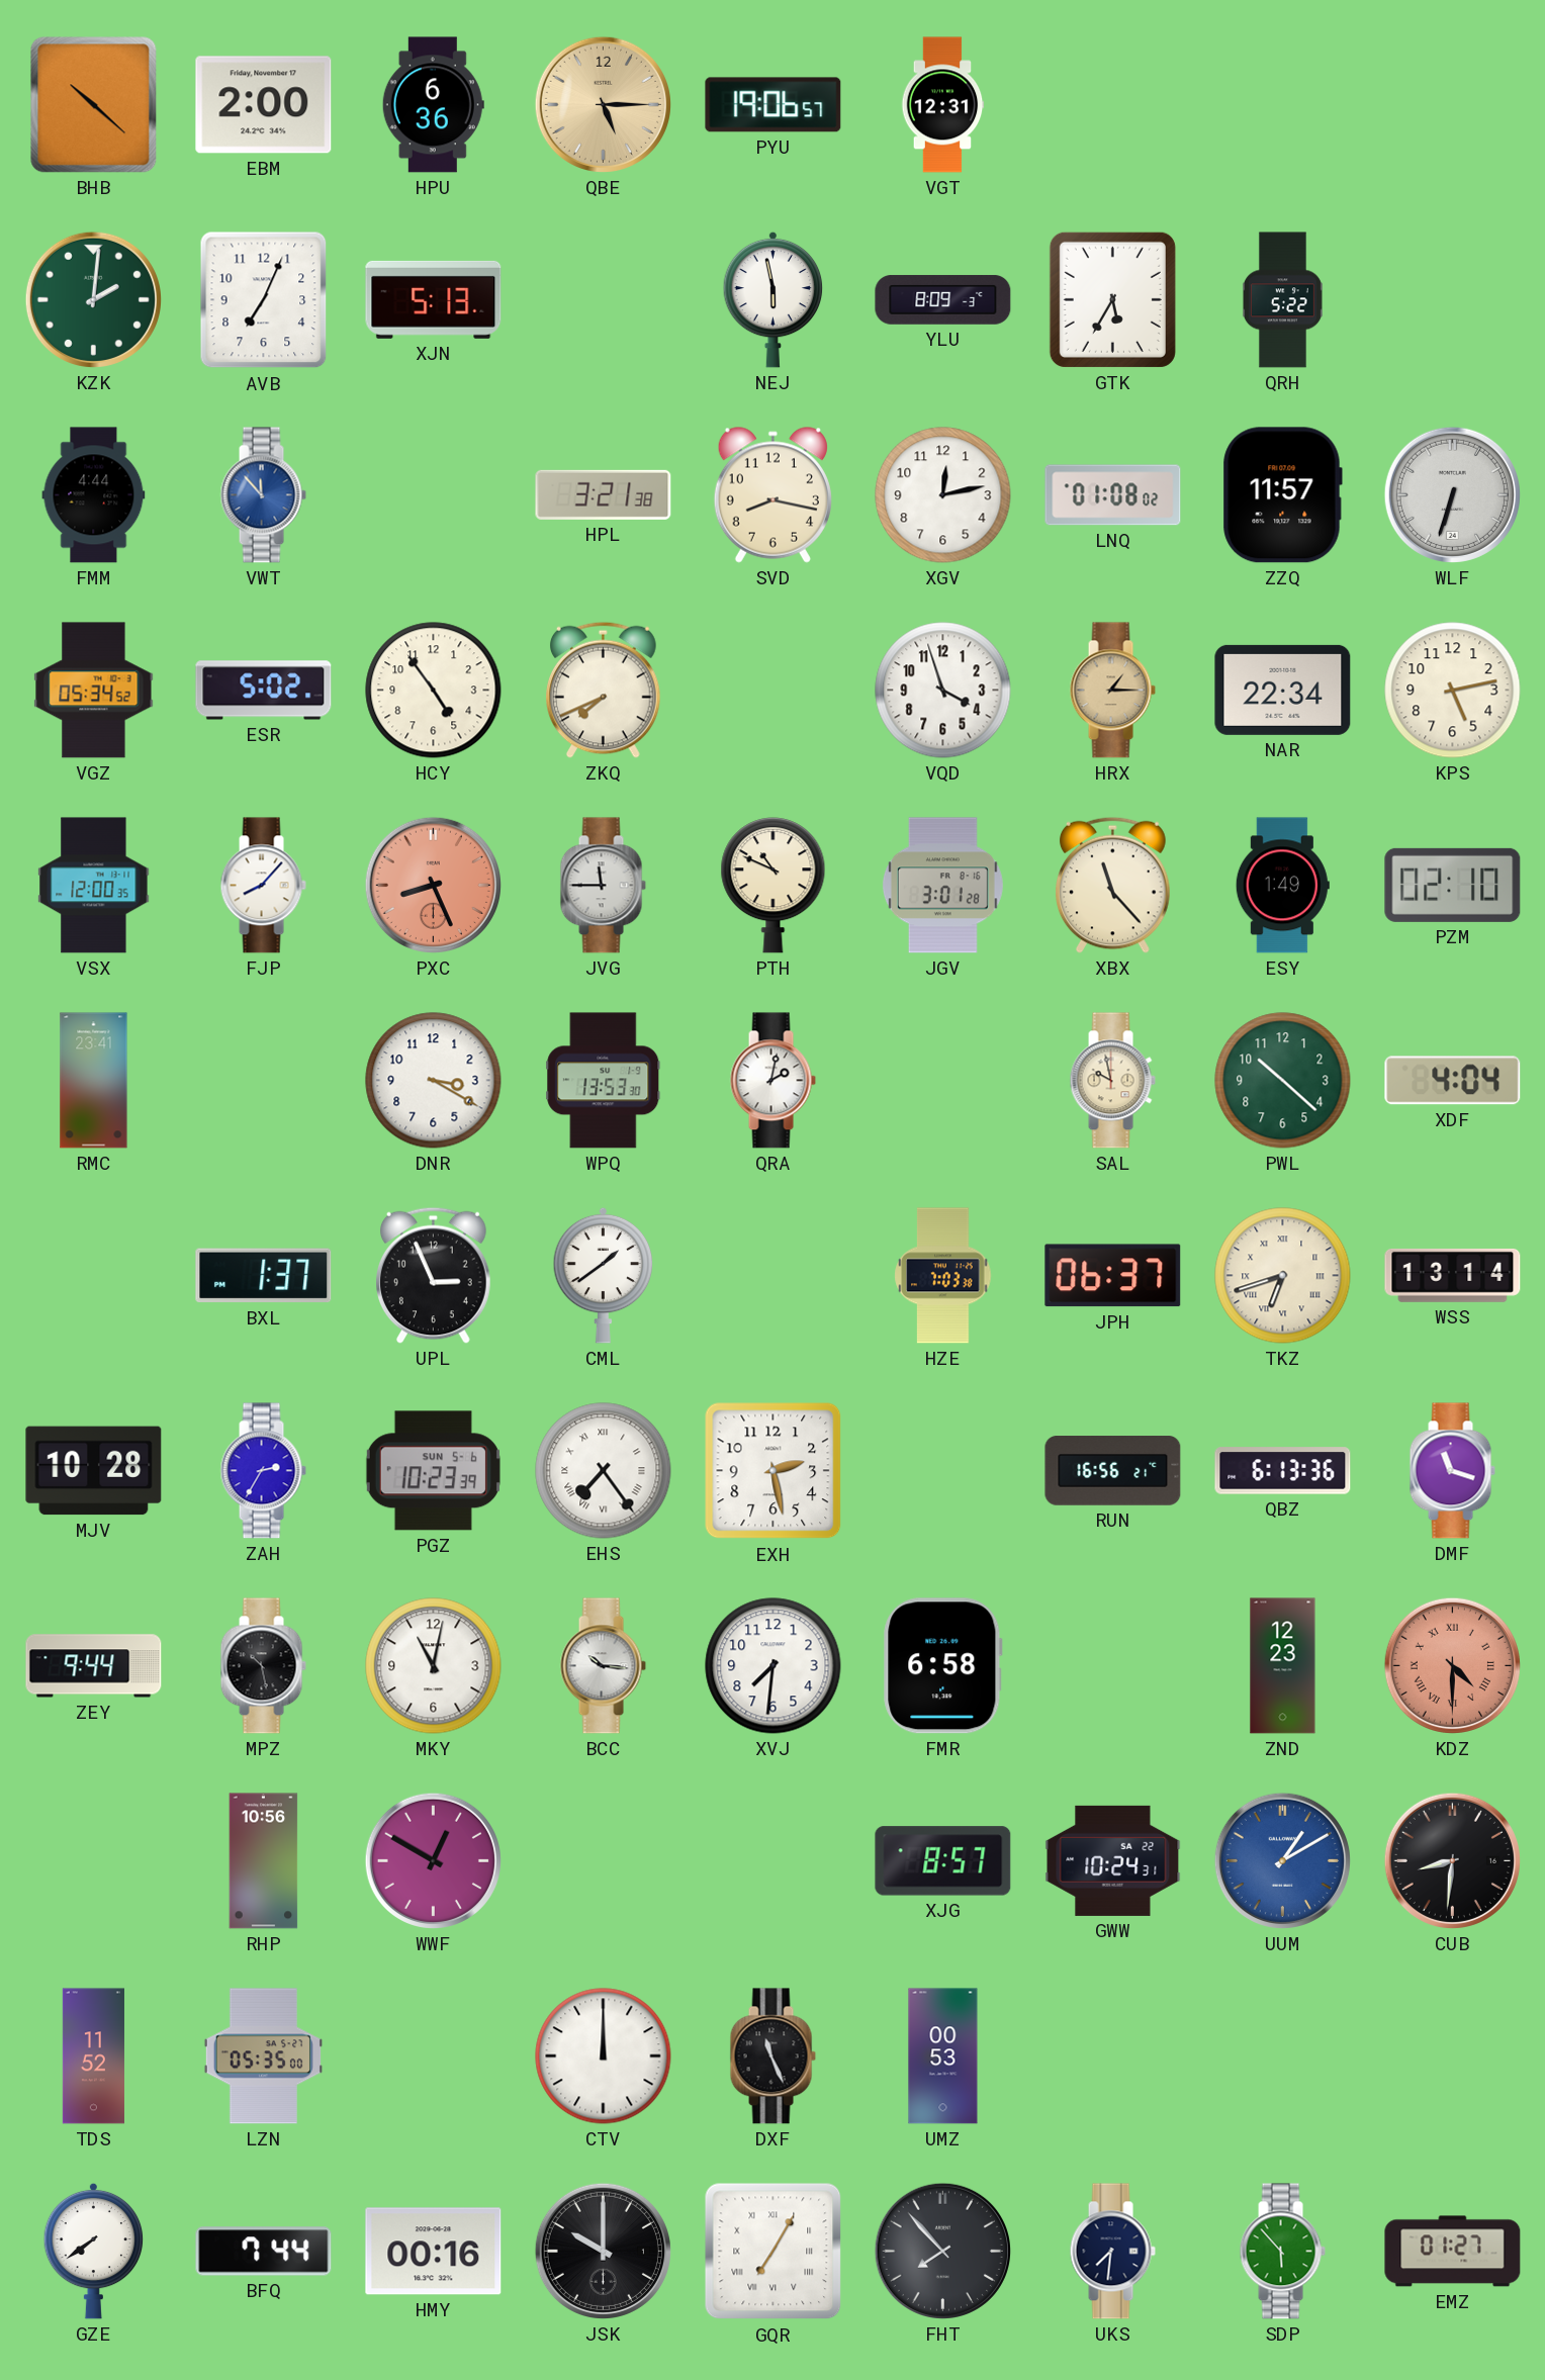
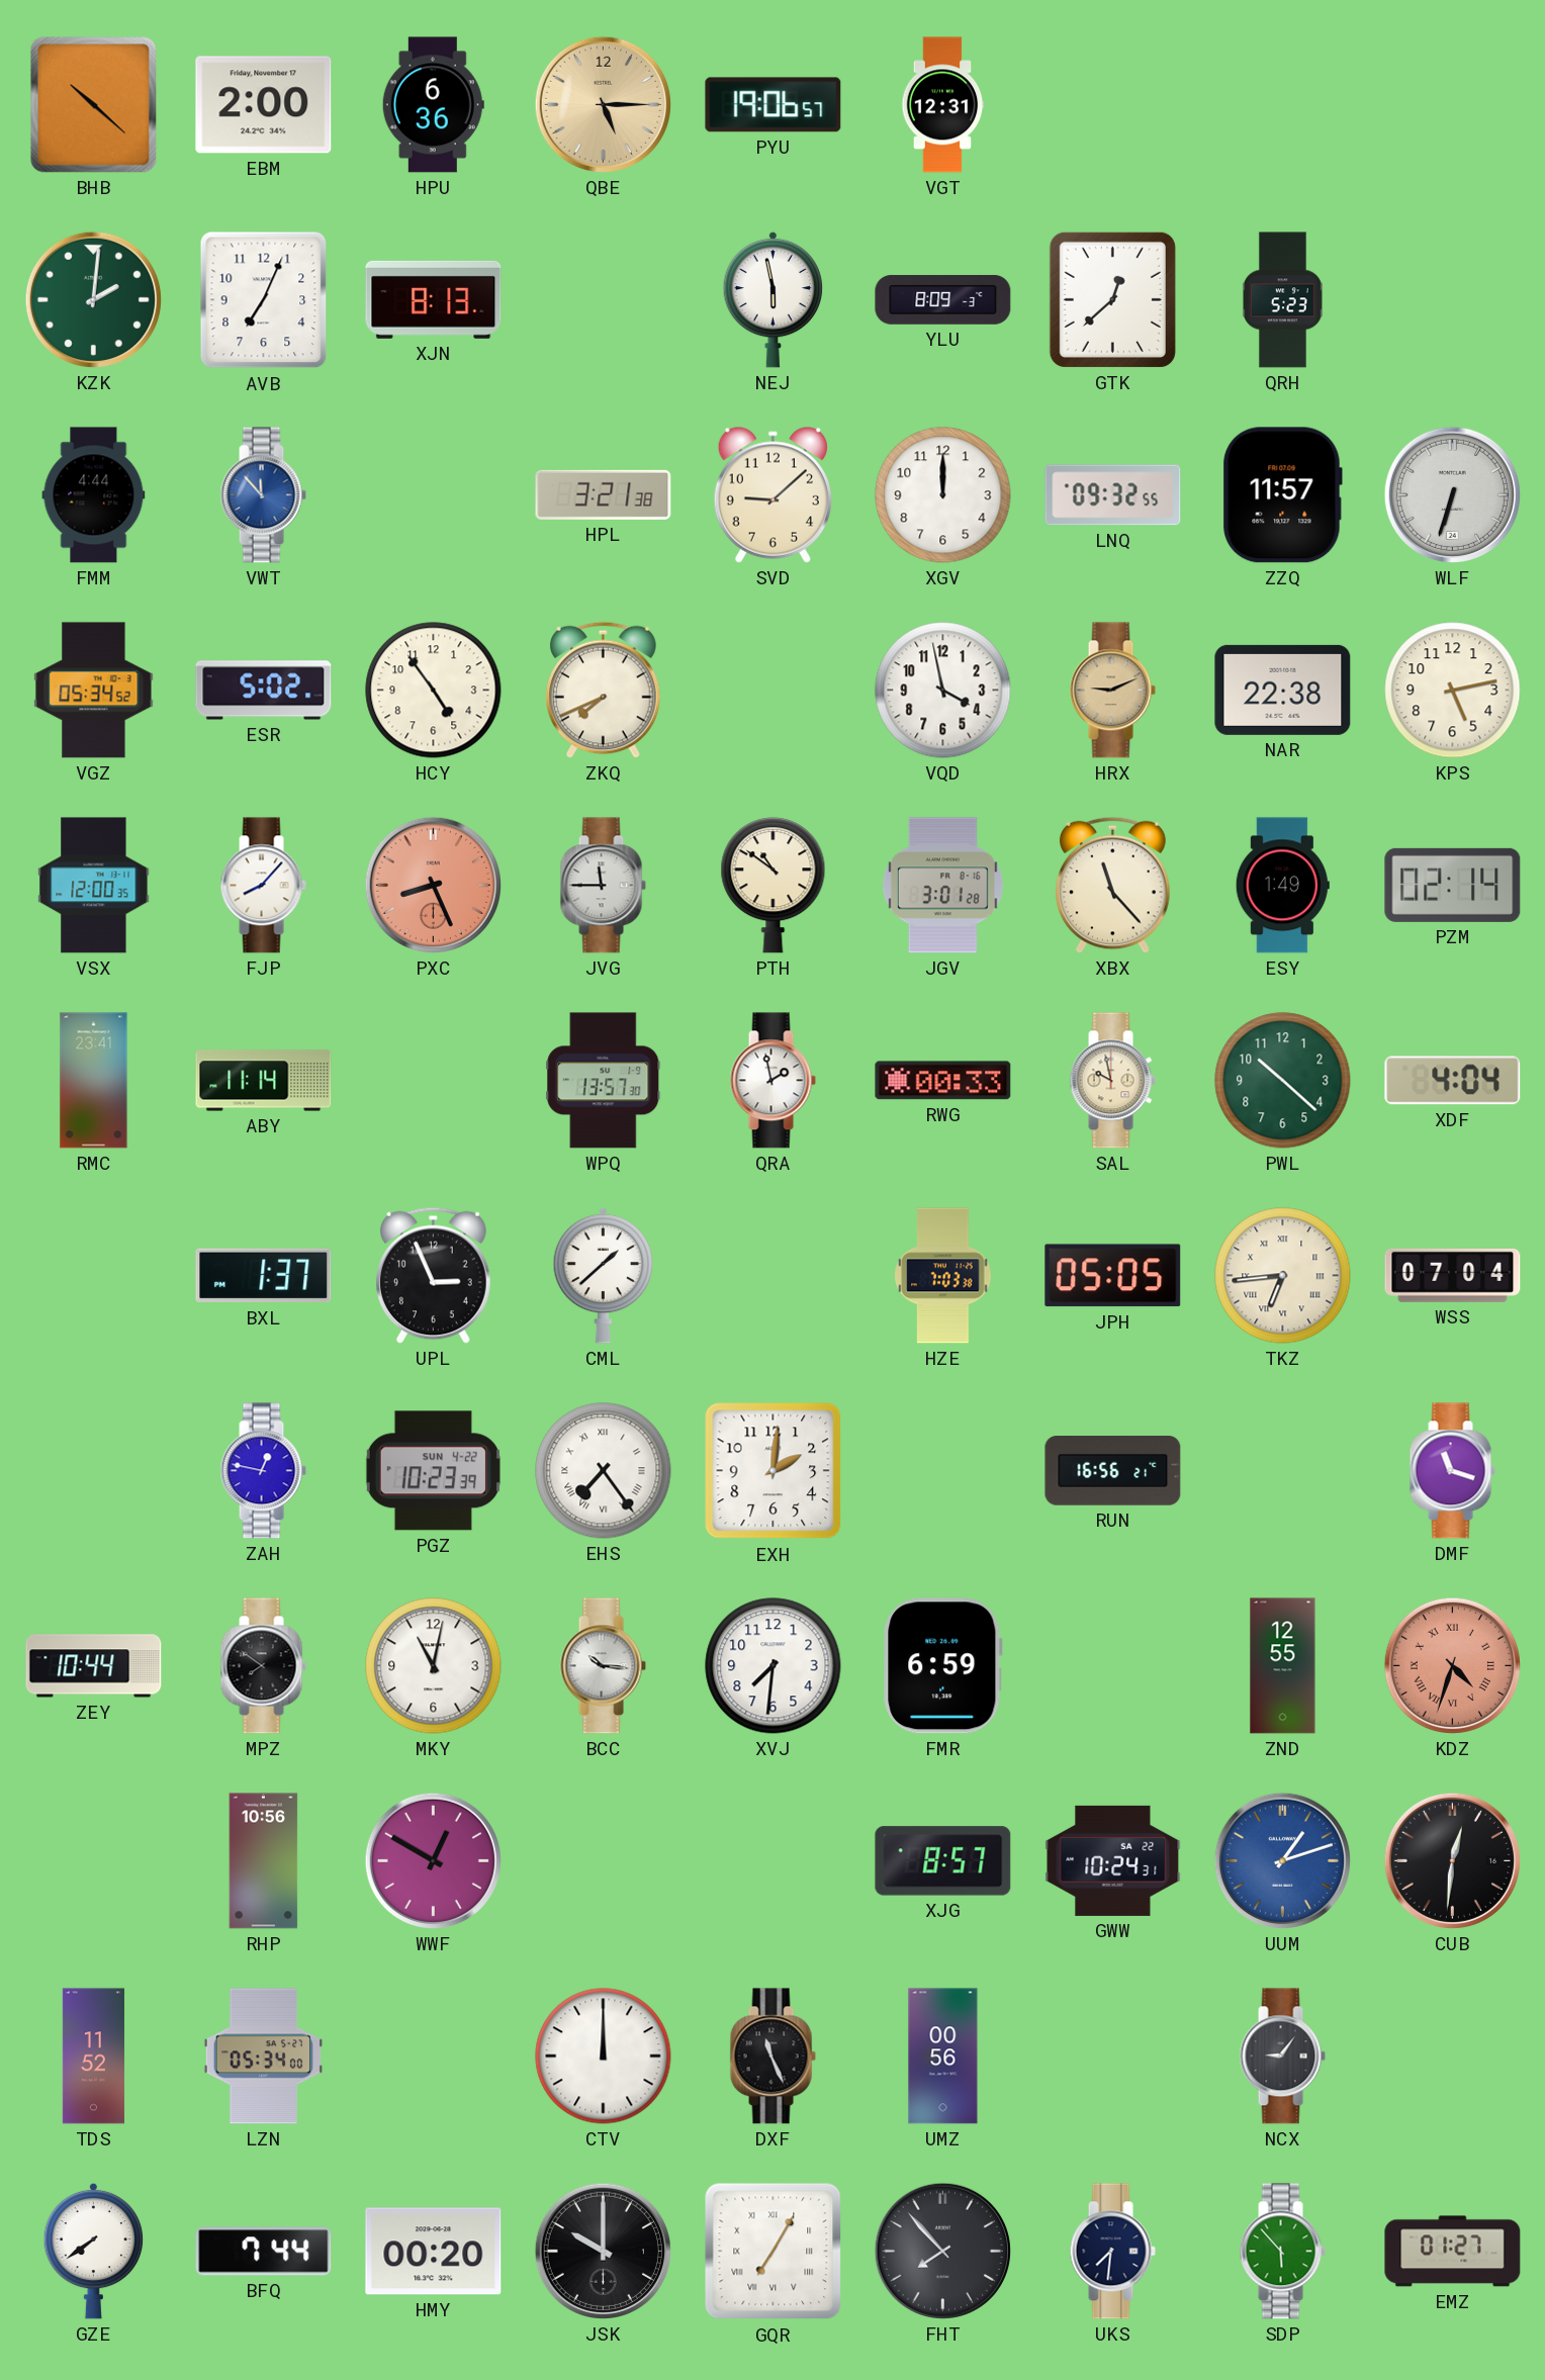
XJN: 5:13 -> 8:13
GTK: 5:35 -> 12:38
QRH: 5:22 -> 5:23
SVD: 8:17 -> 9:08
XGV: 12:13 -> 12:00
LNQ: 01:08 -> 09:32
VQD: 3:57 -> 3:58
HRX: 1:15 -> 9:11
NAR: 22:34 -> 22:38
PTH: 10:49 -> 10:51
PZM: 02:10 -> 02:14
ABY: none -> 11:14
DNR: 3:20 -> none
WPQ: 13:53 -> 13:57
QRA: 2:02 -> 1:58
RWG: none -> 00:33
CML: 1:39 -> 1:38
JPH: 06:37 -> 05:05
TKZ: 6:42 -> 6:44
WSS: 13:14 -> 07:04
MJV: 10:28 -> none
ZAH: 2:35 -> 12:47
PGZ date: SUN 5-6 -> SUN 4-22
EXH: 2:28 -> 2:01
QBZ: 6:13 -> none
ZEY: 9:44 -> 10:44
MPZ: 10:28 -> 7:51
FMR: 6:58 -> 6:59
ZND: 12:23 -> 12:55
KDZ: 4:30 -> 4:33
UUM: 1:10 -> 1:12
CUB: 8:31 -> 12:31
LZN: 05:35 -> 05:34
UMZ: 00:53 -> 00:56
NCX: none -> 9:06
HMY: 00:16 -> 00:20
